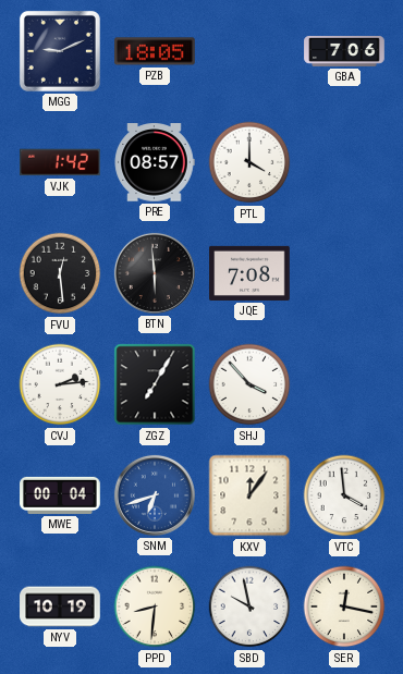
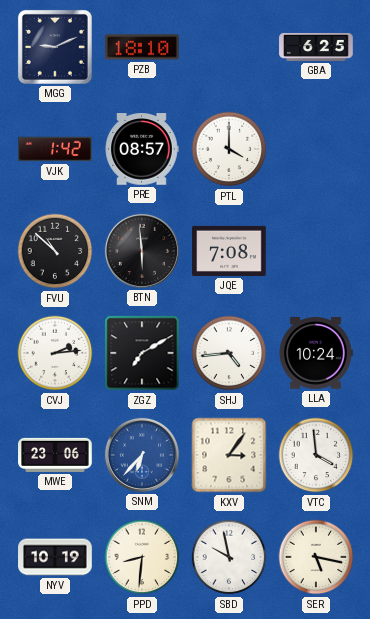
PZB: 18:05 -> 18:10
GBA: 7:06 -> 6:25
FVU: 12:29 -> 10:52
ZGZ: 7:05 -> 7:10
SHJ: 3:53 -> 4:44
LLA: none -> 10:24
MWE: 00:04 -> 23:06
SNM: 6:42 -> 6:37
KXV: 12:06 -> 3:06
SER: 12:17 -> 5:17
